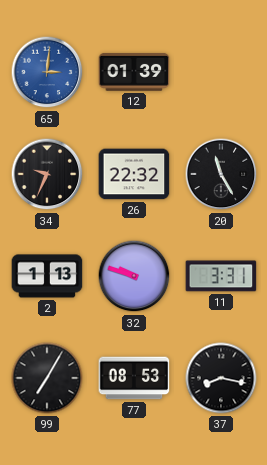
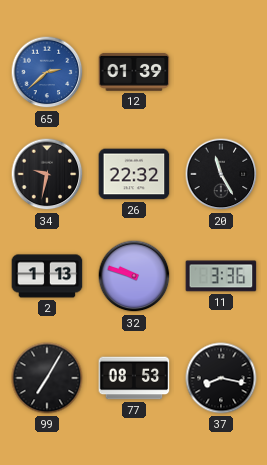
65: 3:01 -> 2:38
34: 9:34 -> 9:32
11: 3:31 -> 3:36
